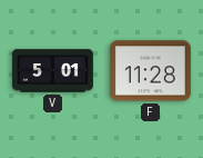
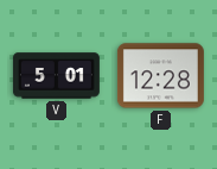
F: 11:28 -> 12:28
